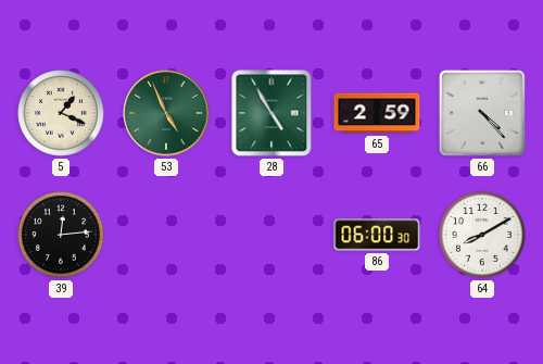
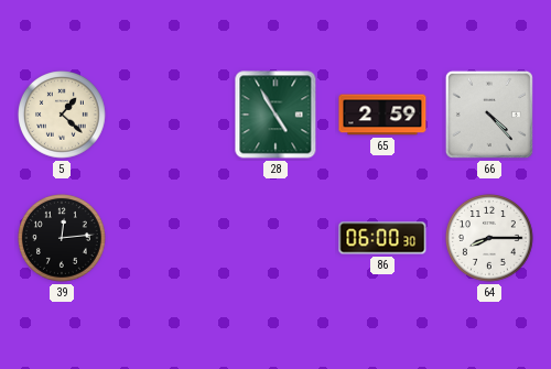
5: 1:19 -> 1:22
53: 4:56 -> none
64: 8:10 -> 8:15
